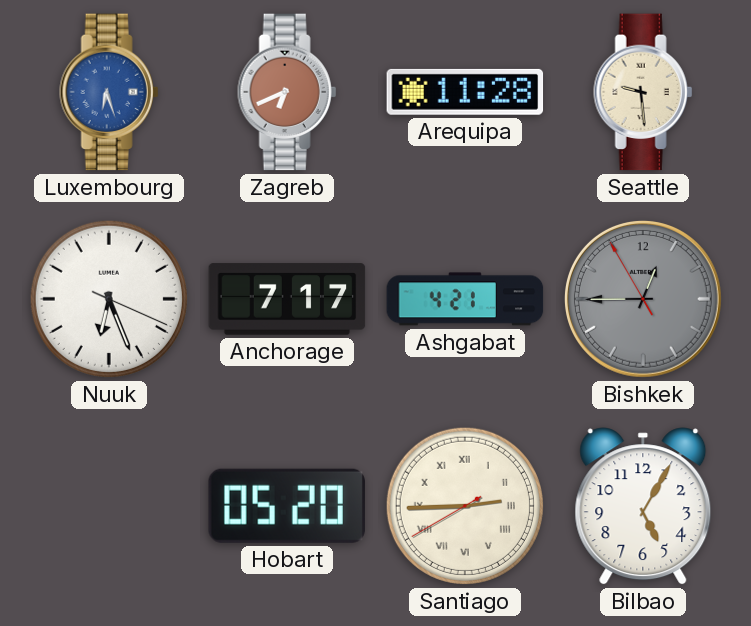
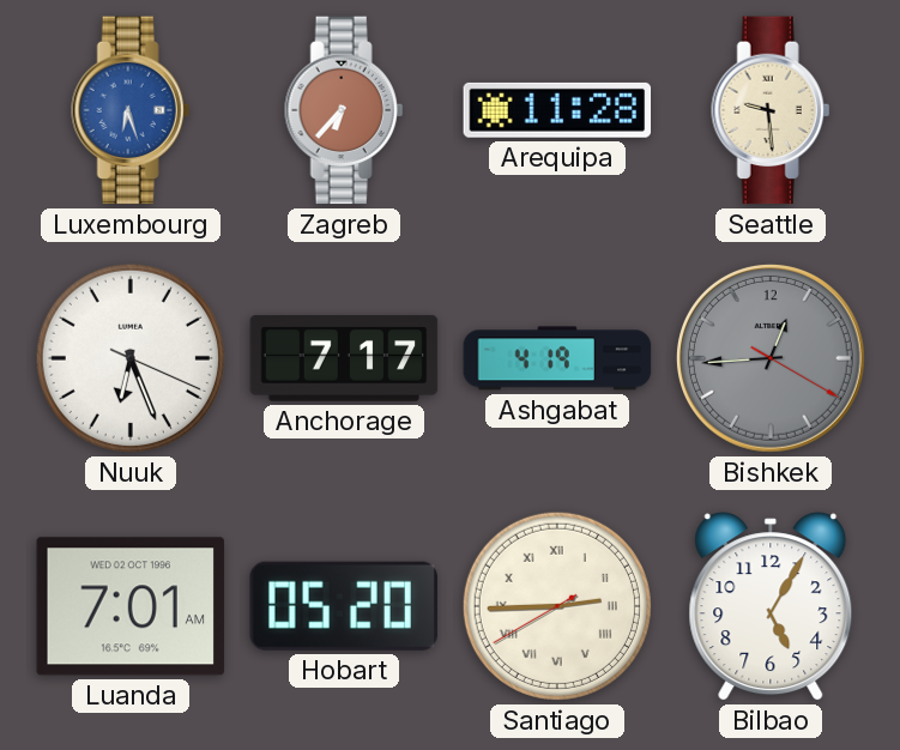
Zagreb: 6:41 -> 6:37
Ashgabat: 4:21 -> 4:19
Bishkek: 12:44:55 -> 12:44:20
Luanda: none -> 7:01
